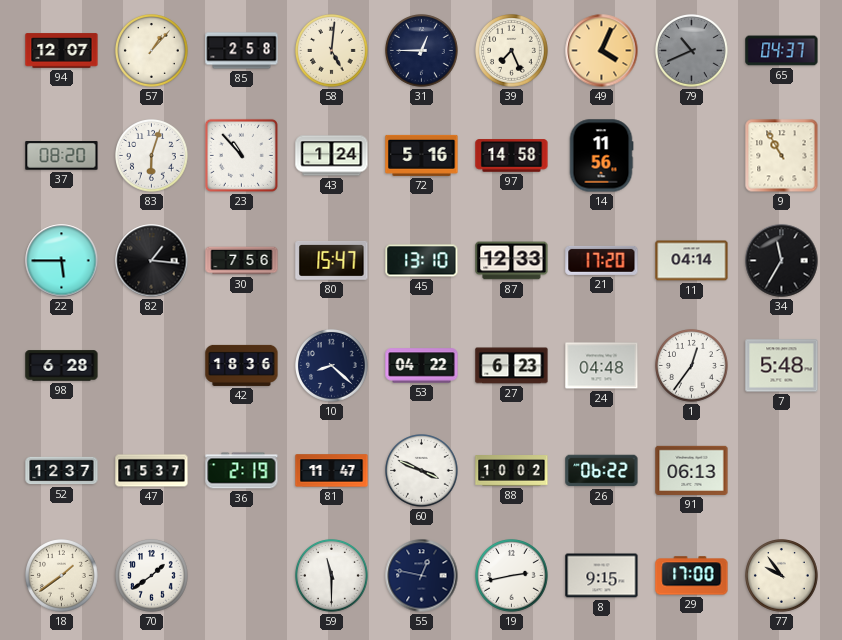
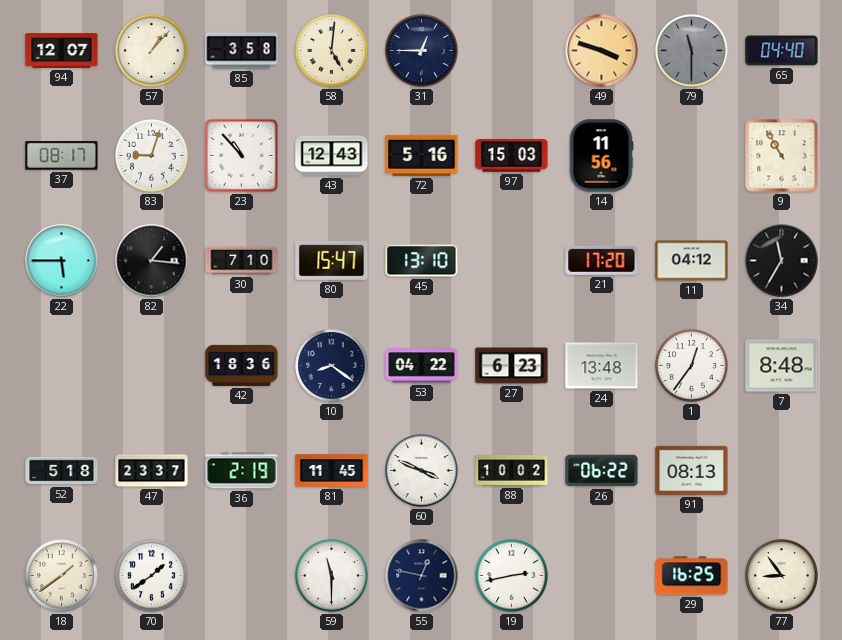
85: 2:58 -> 3:58
39: 7:26 -> none
49: 4:04 -> 3:48
79: 10:41 -> 11:30
65: 04:37 -> 04:40
37: 08:20 -> 08:17
83: 6:03 -> 9:03
43: 1:24 -> 12:43
97: 14:58 -> 15:03
30: 7:56 -> 7:10
87: 12:33 -> none
11: 04:14 -> 04:12
98: 6:28 -> none
10: 8:22 -> 8:21
24: 04:48 -> 13:48
7: 5:48 -> 8:48
52: 12:37 -> 5:18
47: 15:37 -> 23:37
81: 11:47 -> 11:45
91: 06:13 -> 08:13
8: 9:15 -> none
29: 17:00 -> 16:25
77: 9:54 -> 8:54
